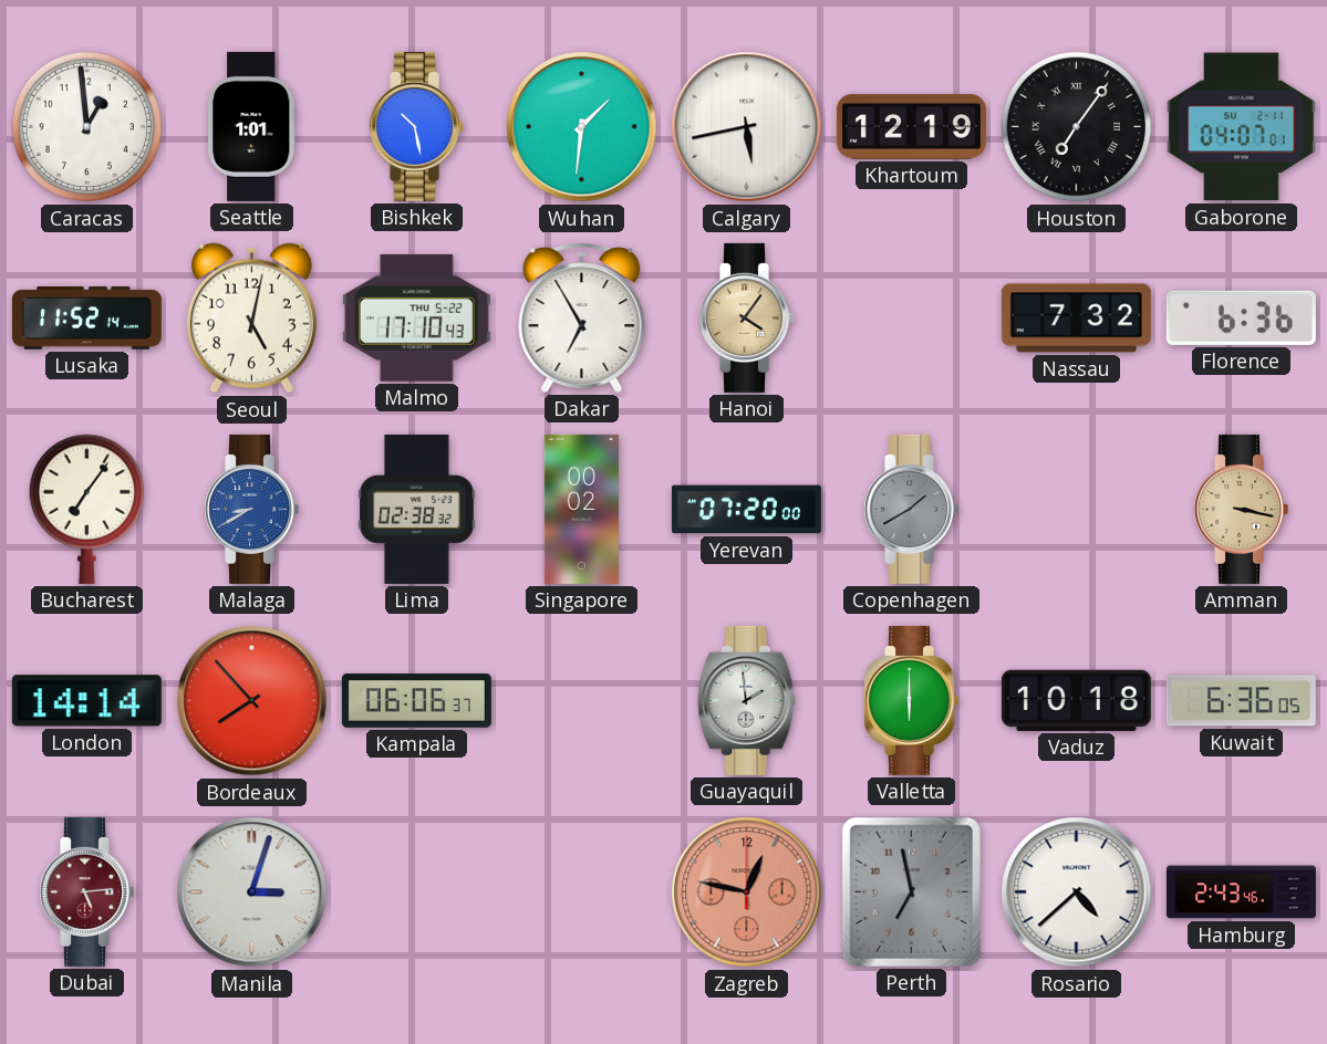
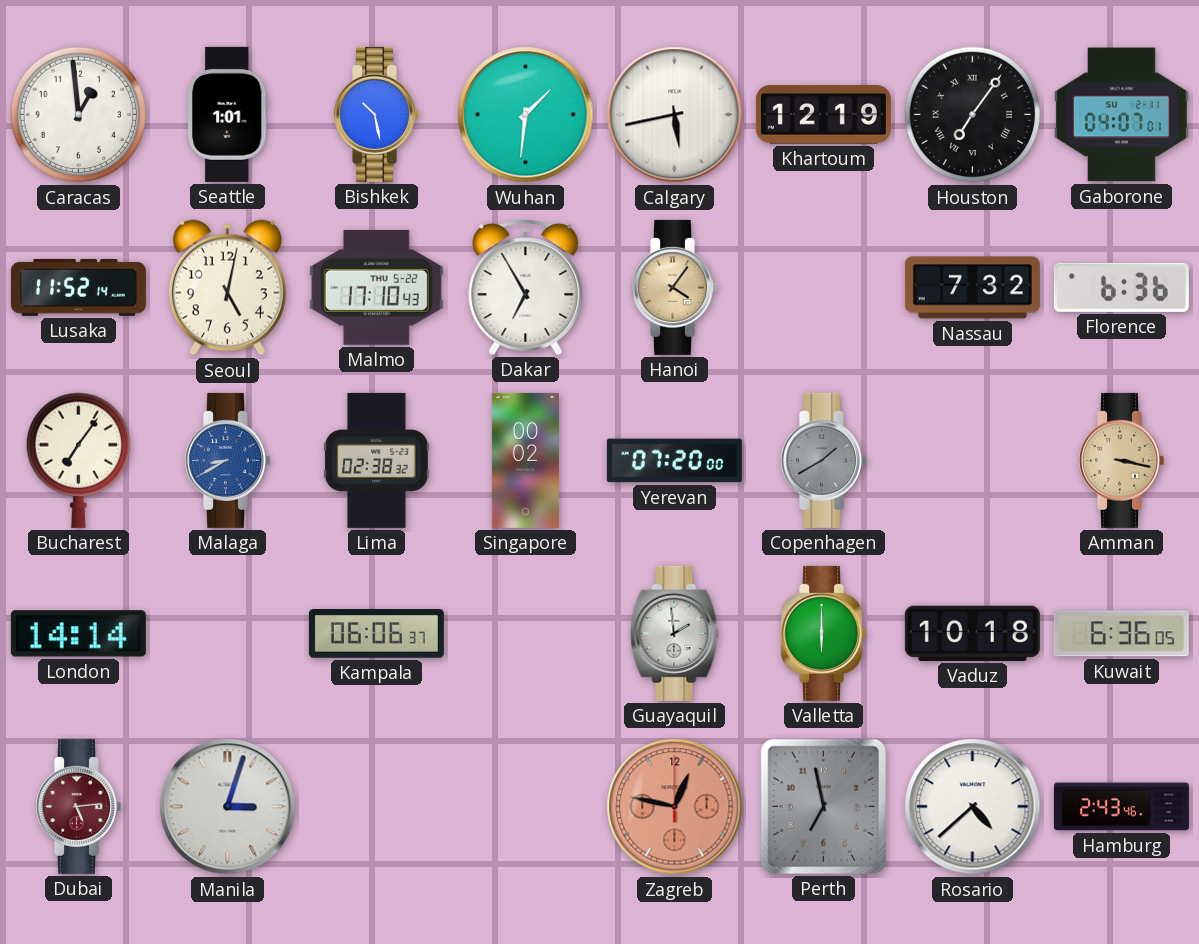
Bordeaux: 7:53 -> none
